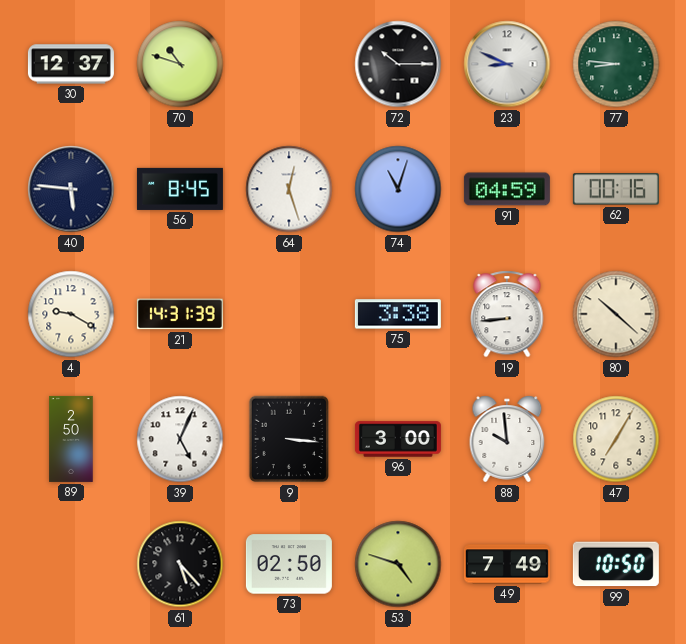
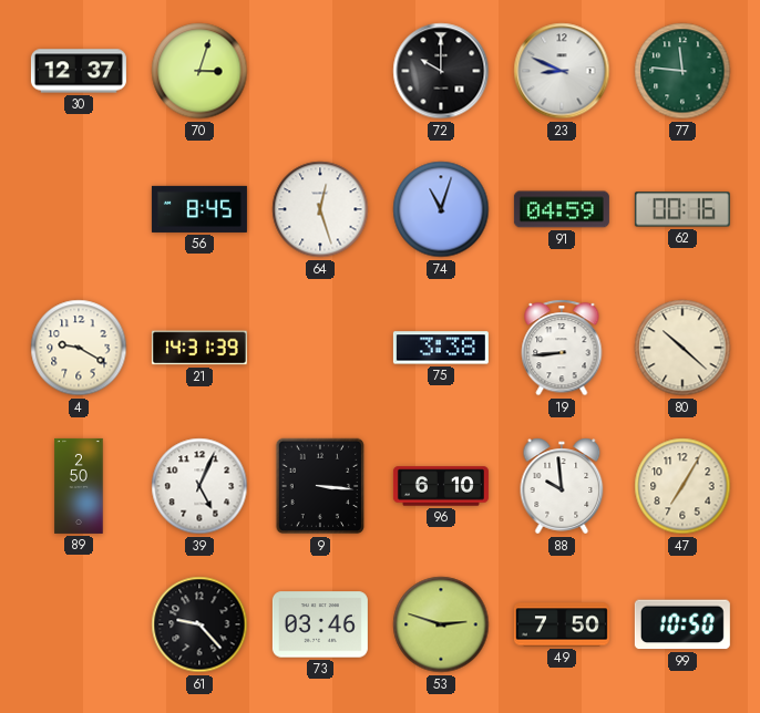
70: 10:48 -> 3:03
72: 10:15 -> 10:00
77: 8:46 -> 11:46
40: 5:46 -> none
96: 3:00 -> 6:10
61: 5:23 -> 9:23
73: 02:50 -> 03:46
53: 4:48 -> 2:48
49: 7:49 -> 7:50
